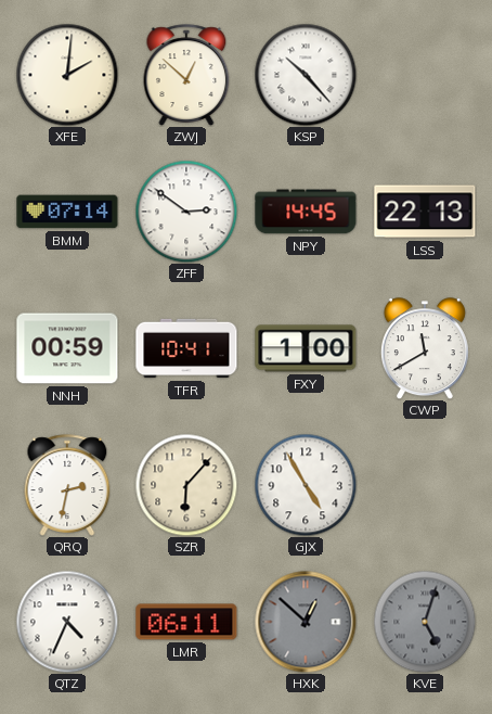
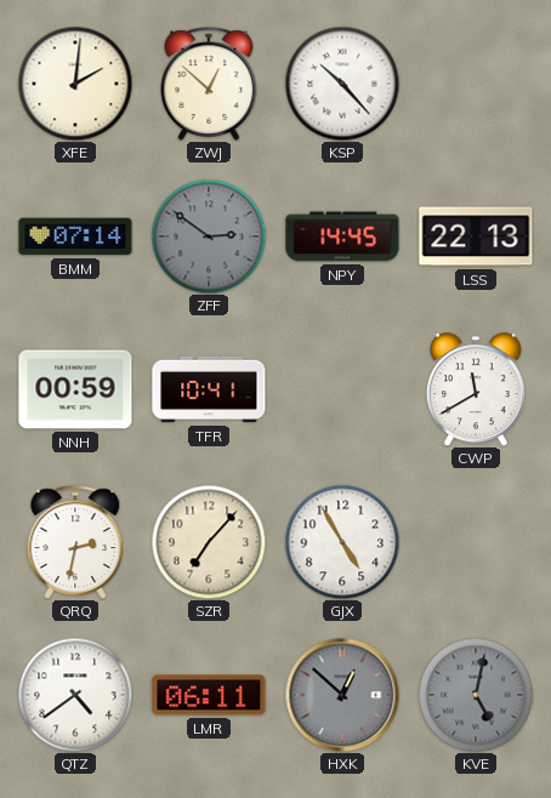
ZFF dial: white -> grey
FXY: 1:00 -> none
SZR: 6:07 -> 7:07
QTZ: 4:34 -> 4:39
KVE: 5:03 -> 5:02
